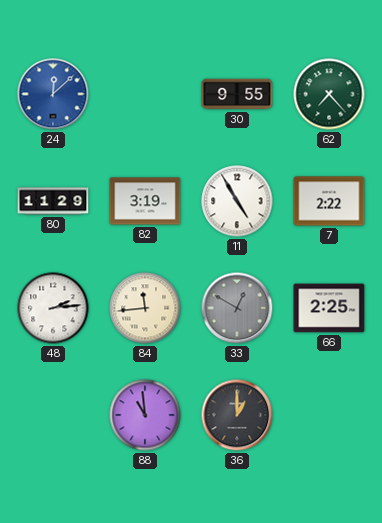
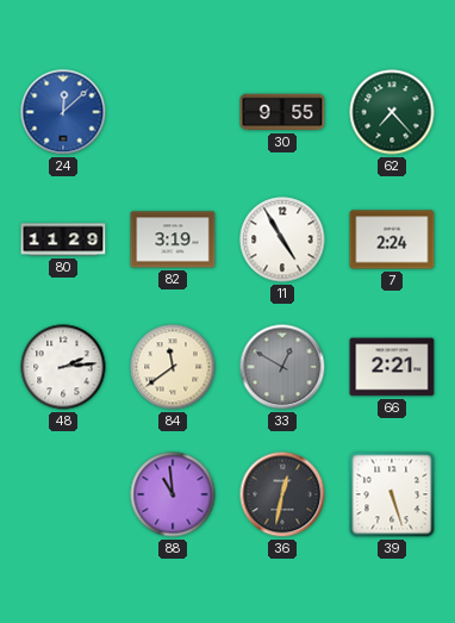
7: 2:22 -> 2:24
84: 11:44 -> 11:39
66: 2:25 -> 2:21
36: 1:00 -> 12:32
39: none -> 5:27
